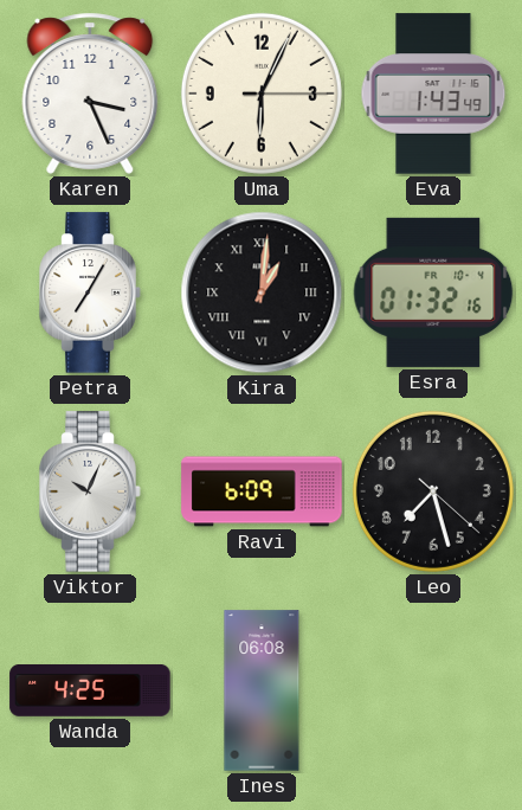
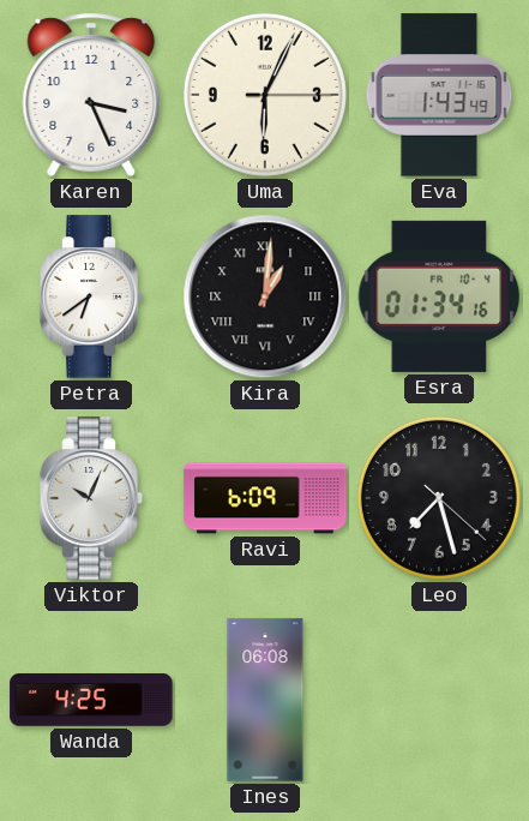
Petra: 7:05 -> 6:39
Esra: 01:32 -> 01:34
